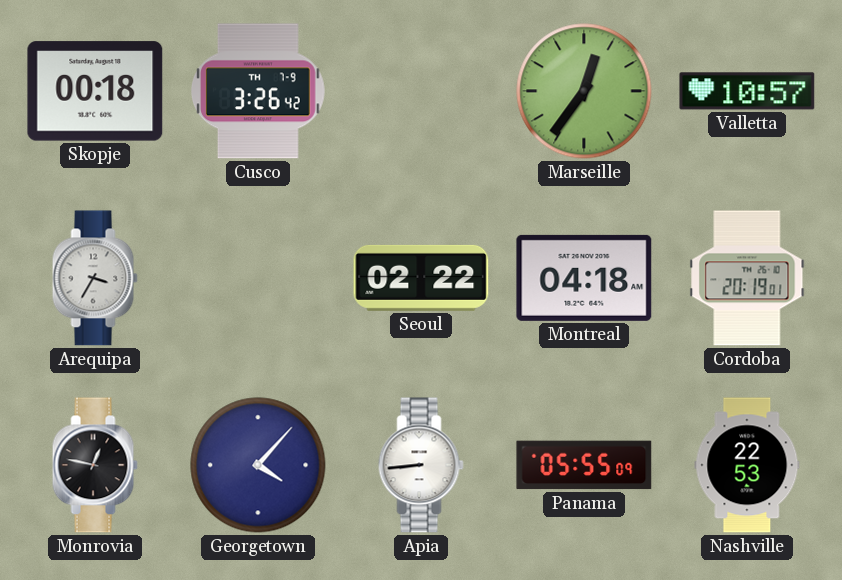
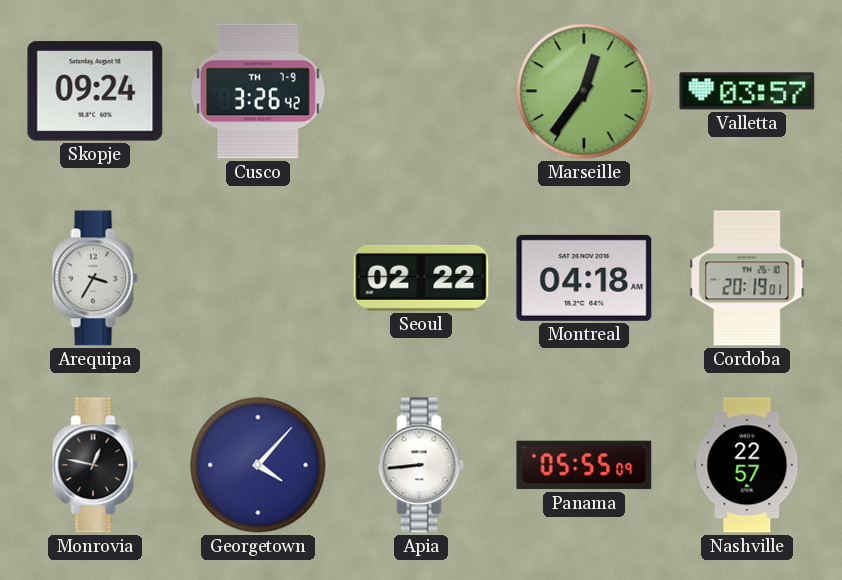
Skopje: 00:18 -> 09:24
Valletta: 10:57 -> 03:57
Nashville: 22:53 -> 22:57
